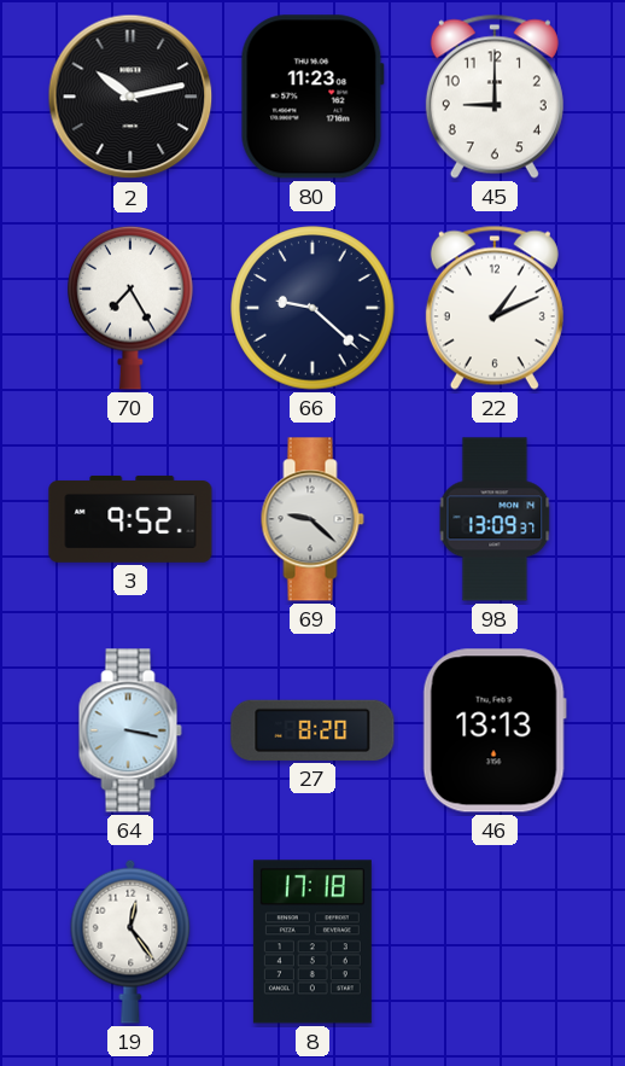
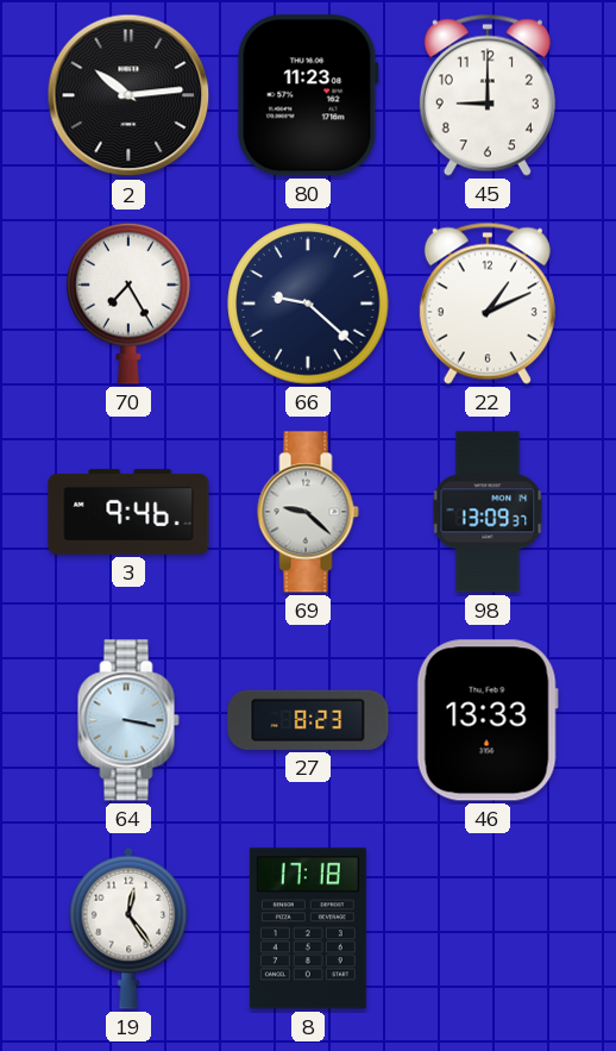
2: 10:13 -> 10:14
3: 9:52 -> 9:46
27: 8:20 -> 8:23
46: 13:13 -> 13:33
